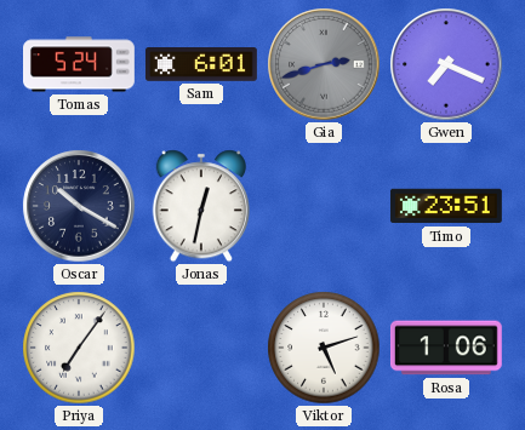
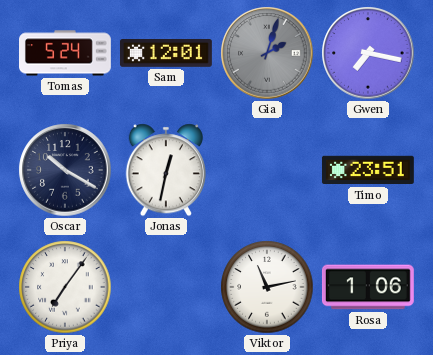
Sam: 6:01 -> 12:01
Gia: 2:42 -> 2:03
Gwen: 7:19 -> 7:17
Viktor: 5:12 -> 11:13
